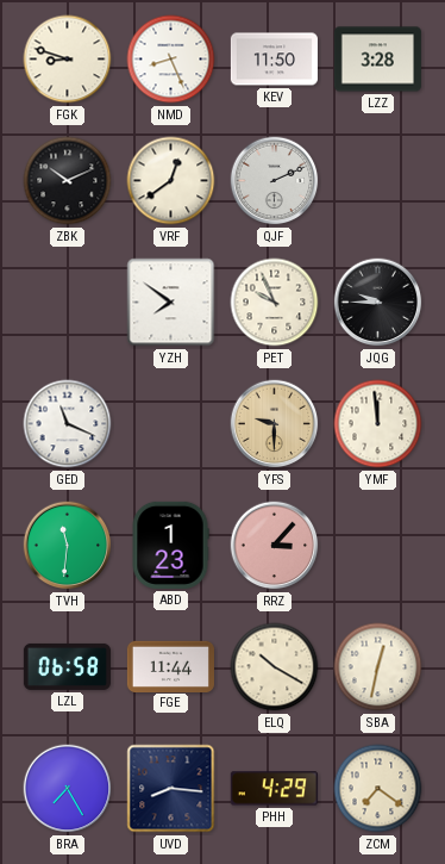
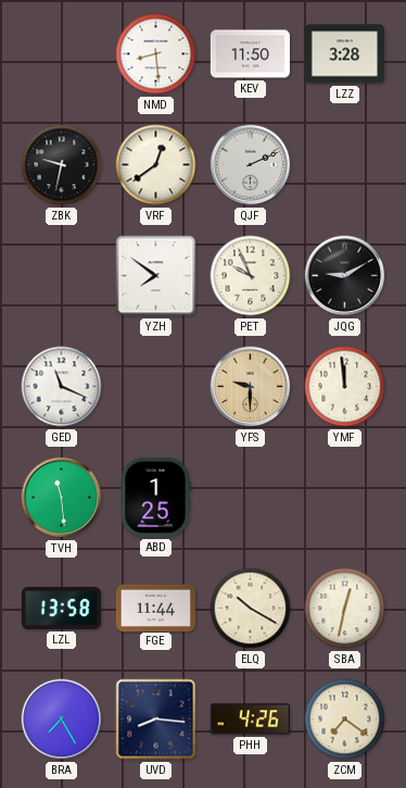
FGK: 8:48 -> none
NMD: 8:26 -> 8:29
ZBK: 10:11 -> 9:32
JQG: 9:45 -> 9:10
TVH: 11:31 -> 11:29
ABD: 1:23 -> 1:25
RRZ: 3:07 -> none
LZL: 06:58 -> 13:58
PHH: 4:29 -> 4:26
